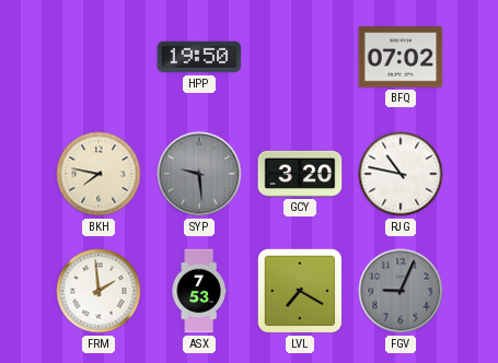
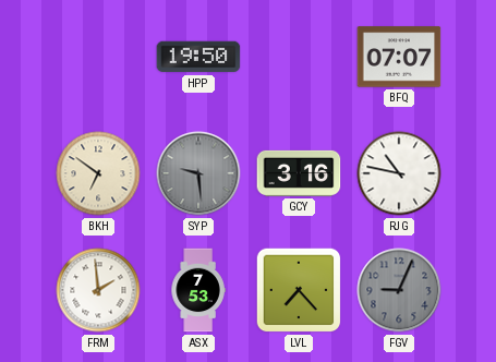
BFQ: 07:02 -> 07:07
BKH: 7:47 -> 6:51
GCY: 3:20 -> 3:16
LVL: 7:20 -> 7:23
